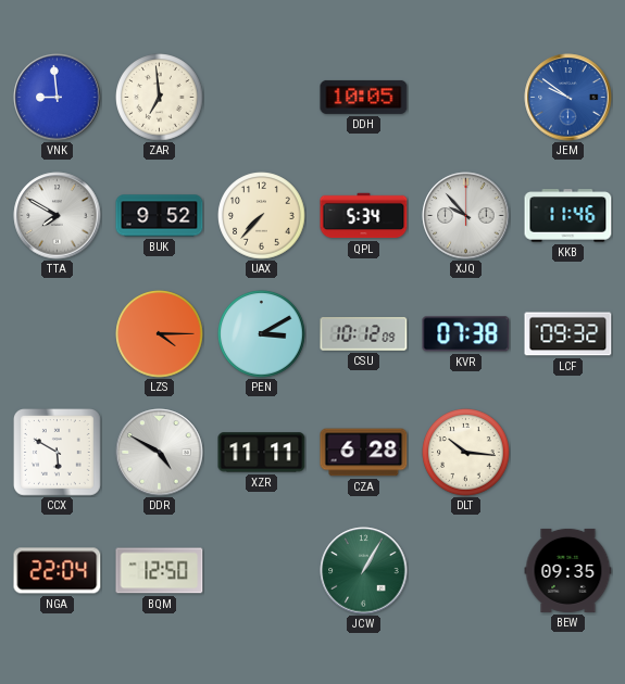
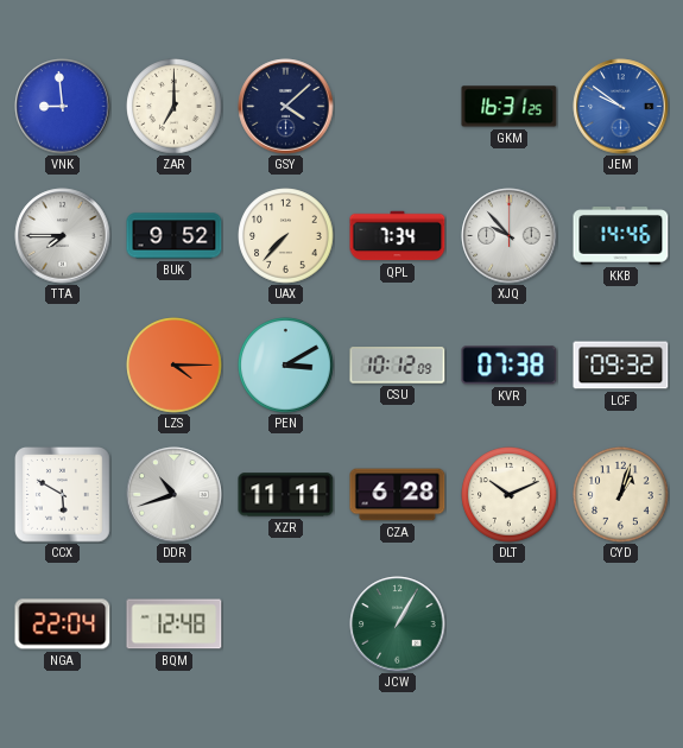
ZAR: 6:59 -> 7:00
GSY: none -> 4:08
DDH: 10:05 -> none
GKM: none -> 16:31
TTA: 7:50 -> 7:45
QPL: 5:34 -> 7:34
KKB: 11:46 -> 14:46
DDR: 4:50 -> 10:42
DLT: 10:16 -> 10:11
CYD: none -> 1:03
BQM: 12:50 -> 12:48
BEW: 09:35 -> none
